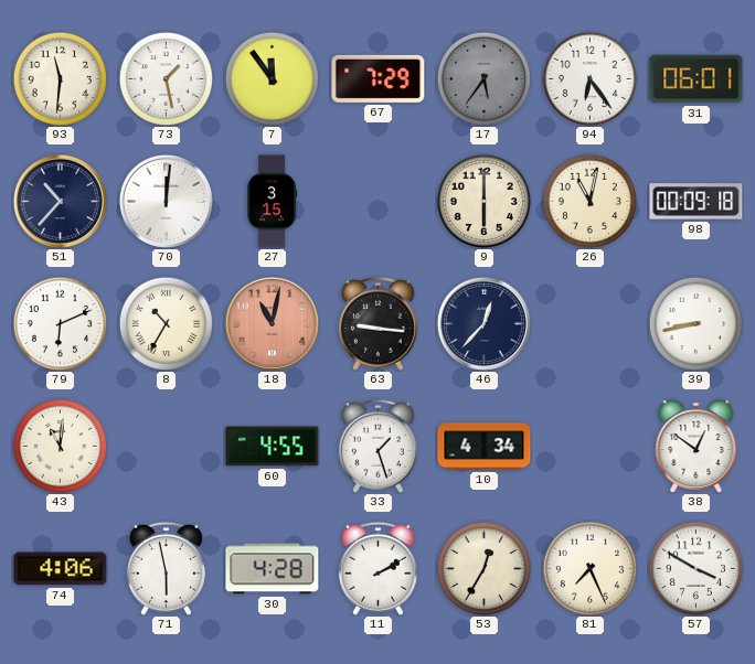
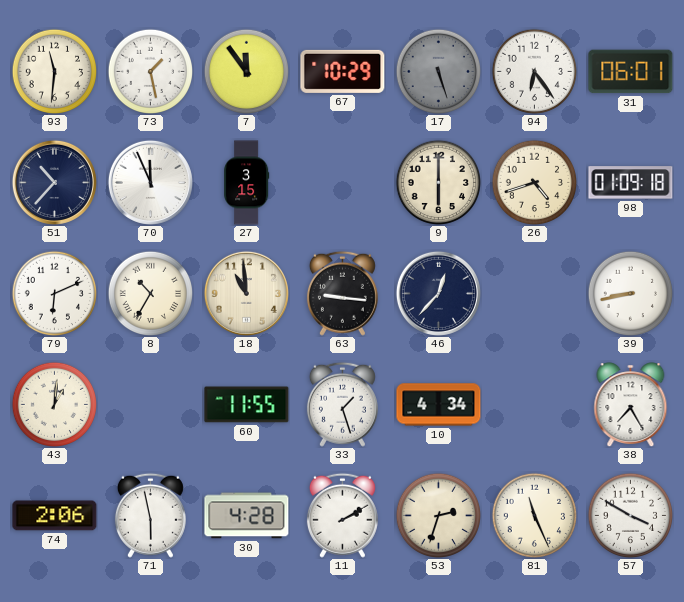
67: 7:29 -> 10:29
17: 5:36 -> 5:27
70: 12:01 -> 11:56
26: 11:02 -> 4:42
98: 00:09 -> 01:09
18: 11:02 -> 10:59
18 dial: salmon -> cream
43: 11:01 -> 1:01
60: 4:55 -> 11:55
38: 12:51 -> 7:25
74: 4:06 -> 2:06
53: 12:35 -> 2:33
81: 7:26 -> 11:26
